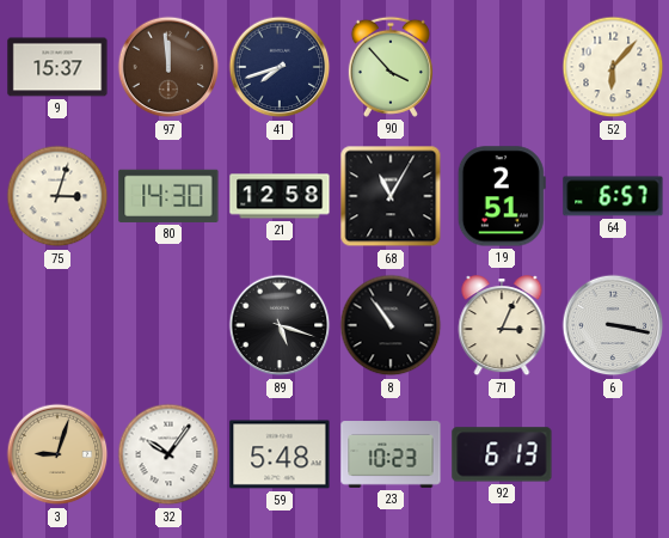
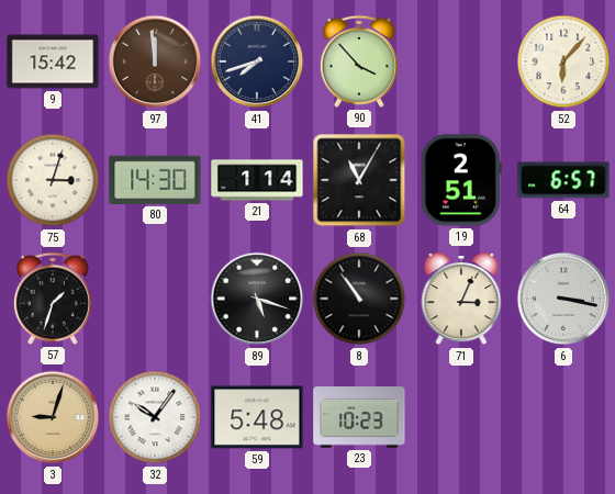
9: 15:37 -> 15:42
21: 12:58 -> 1:14
57: none -> 1:33
92: 6:13 -> none
